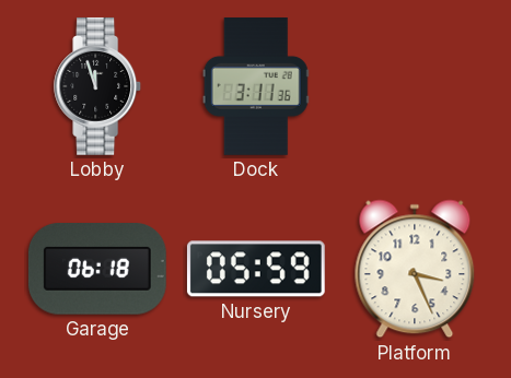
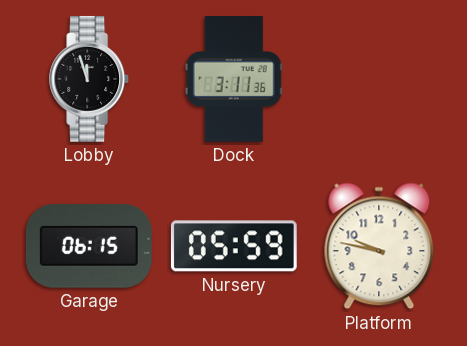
Garage: 06:18 -> 06:15
Platform: 3:26 -> 9:47
